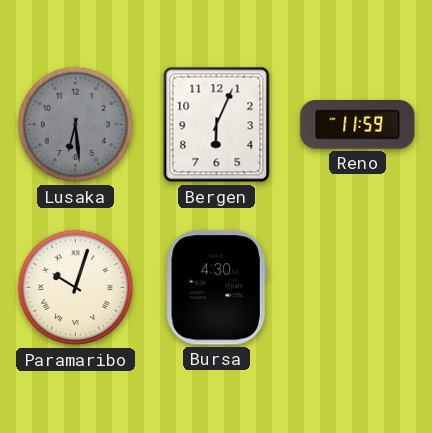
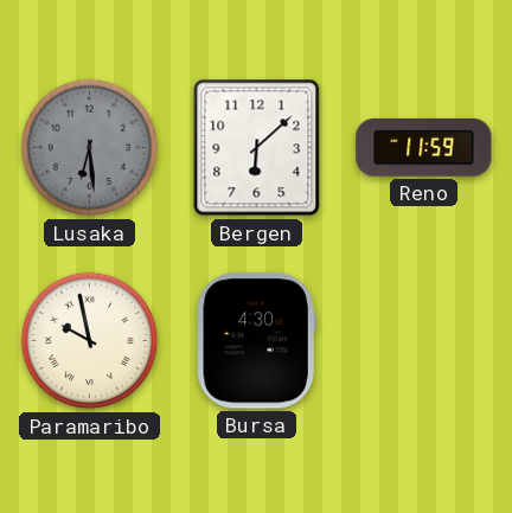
Bergen: 6:04 -> 6:08
Paramaribo: 10:03 -> 9:58
